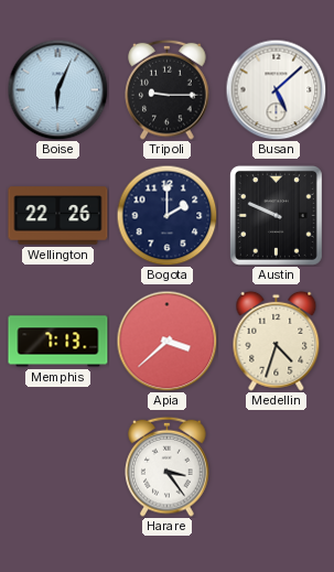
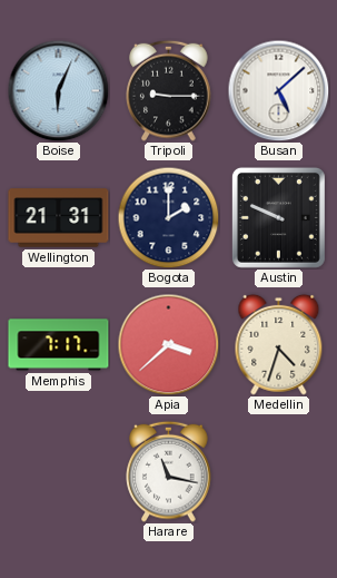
Wellington: 22:26 -> 21:31
Memphis: 7:13 -> 7:17
Harare: 3:24 -> 11:17
